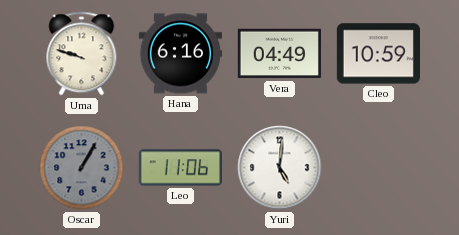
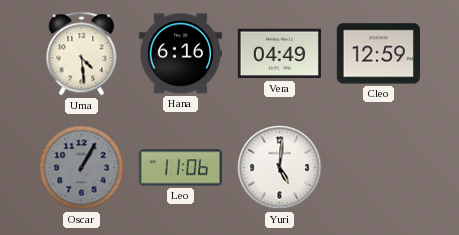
Uma: 9:48 -> 4:29
Cleo: 10:59 -> 12:59
